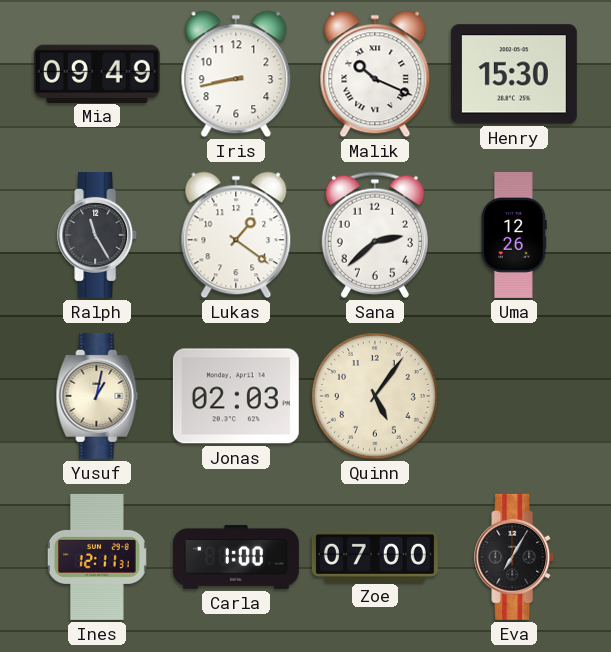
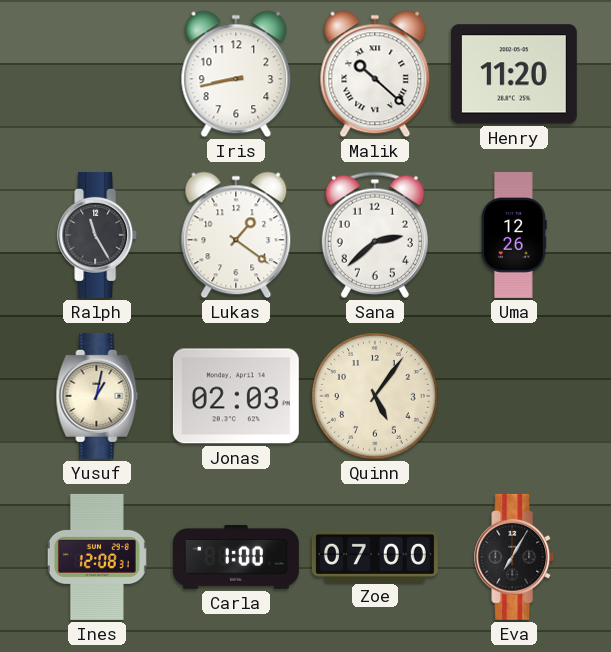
Mia: 09:49 -> none
Malik: 10:19 -> 10:22
Henry: 15:30 -> 11:20
Ines: 12:11 -> 12:08
